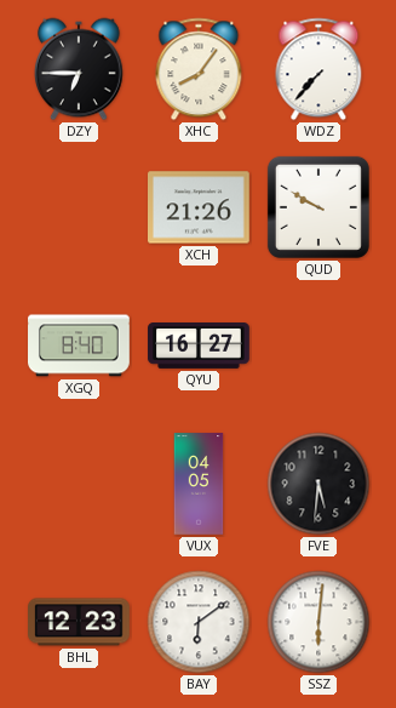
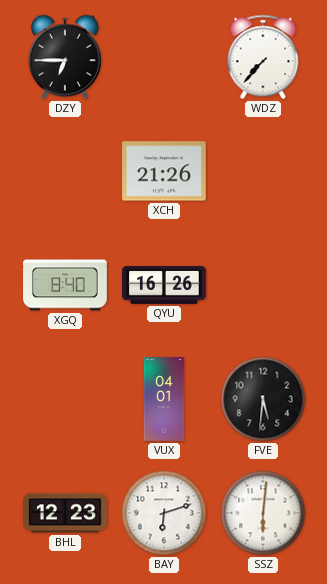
XHC: 8:06 -> none
QUD: 9:50 -> none
QYU: 16:27 -> 16:26
VUX: 04:05 -> 04:01
BAY: 6:09 -> 6:12
